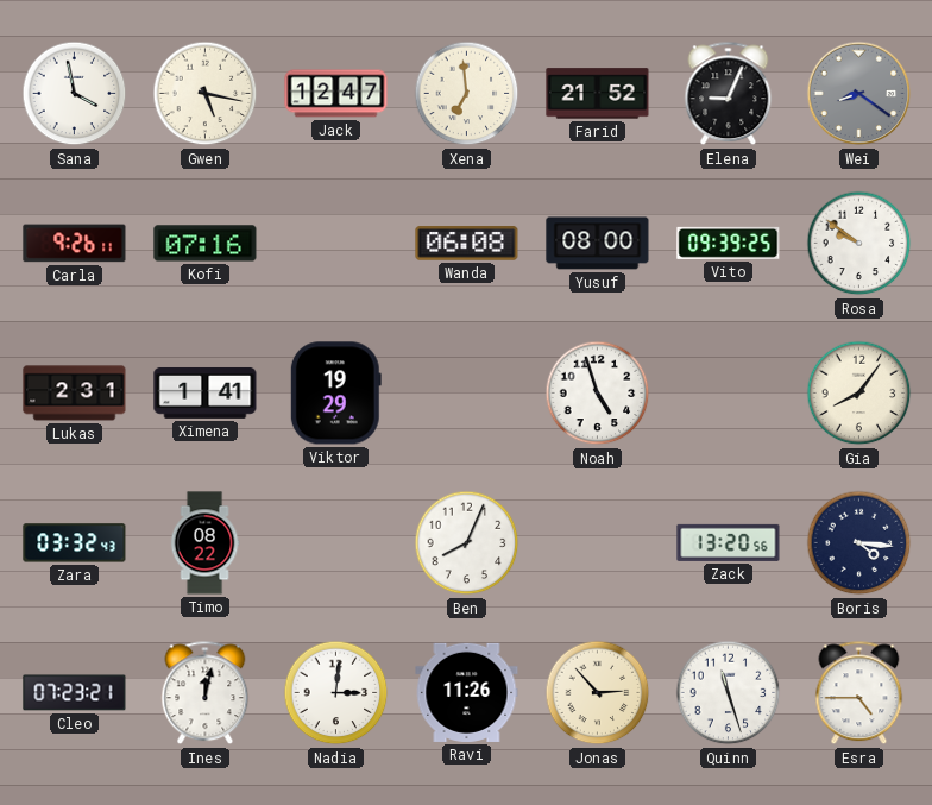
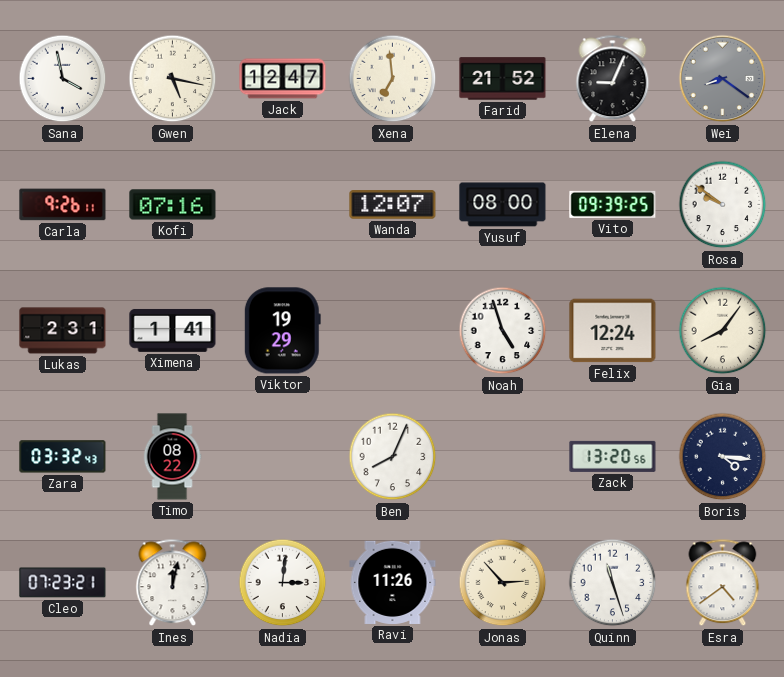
Wanda: 06:08 -> 12:07
Felix: none -> 12:24
Esra: 4:45 -> 4:39
